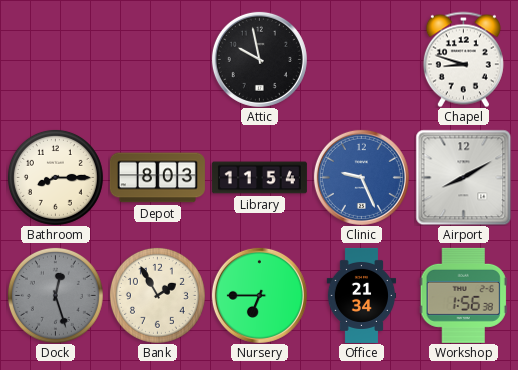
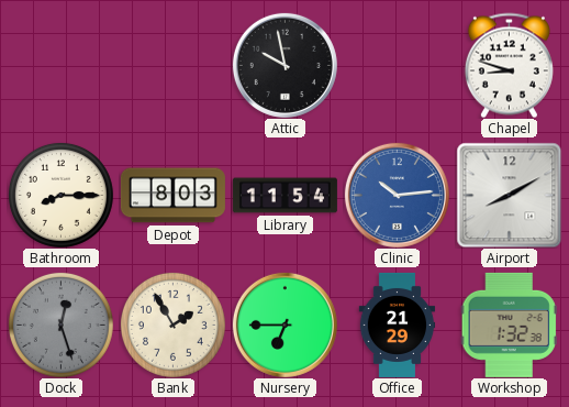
Clinic: 9:26 -> 10:14
Office: 21:34 -> 21:29
Workshop: 1:56 -> 1:32
